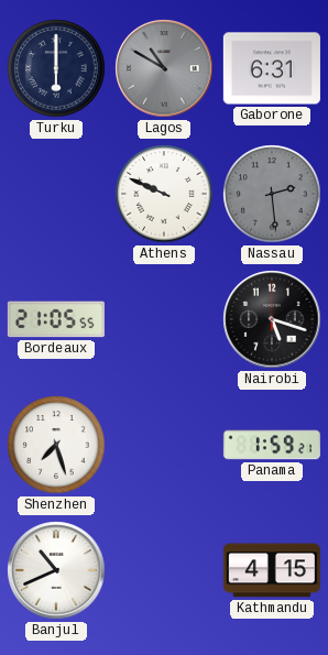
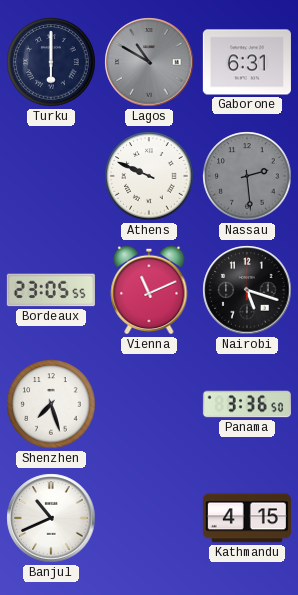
Bordeaux: 21:05 -> 23:05
Vienna: none -> 11:11
Panama: 1:59 -> 3:36
